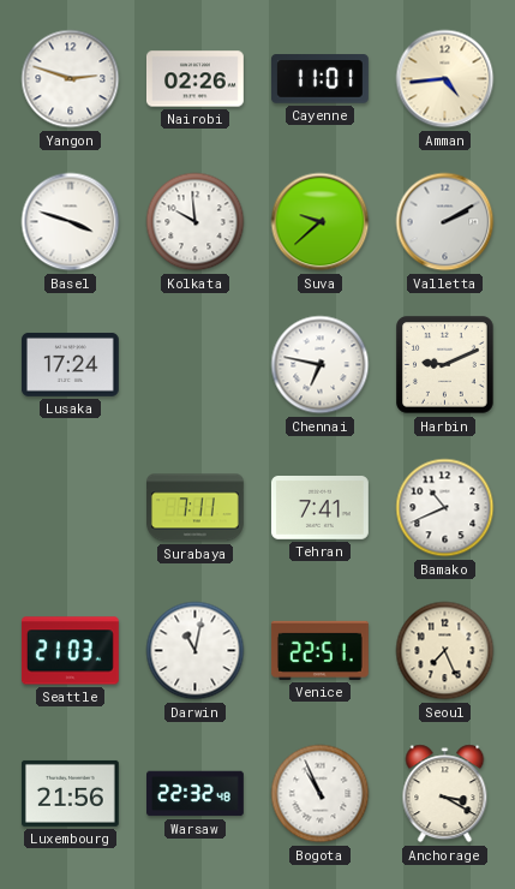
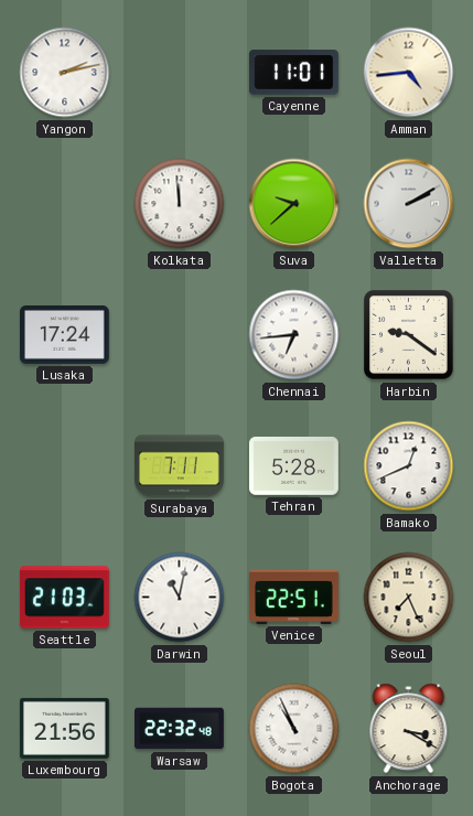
Yangon: 2:48 -> 2:13
Nairobi: 02:26 -> none
Basel: 3:48 -> none
Kolkata: 9:59 -> 11:59
Chennai: 6:47 -> 6:44
Harbin: 9:11 -> 9:21
Tehran: 7:41 -> 5:28
Bamako: 10:41 -> 12:41
